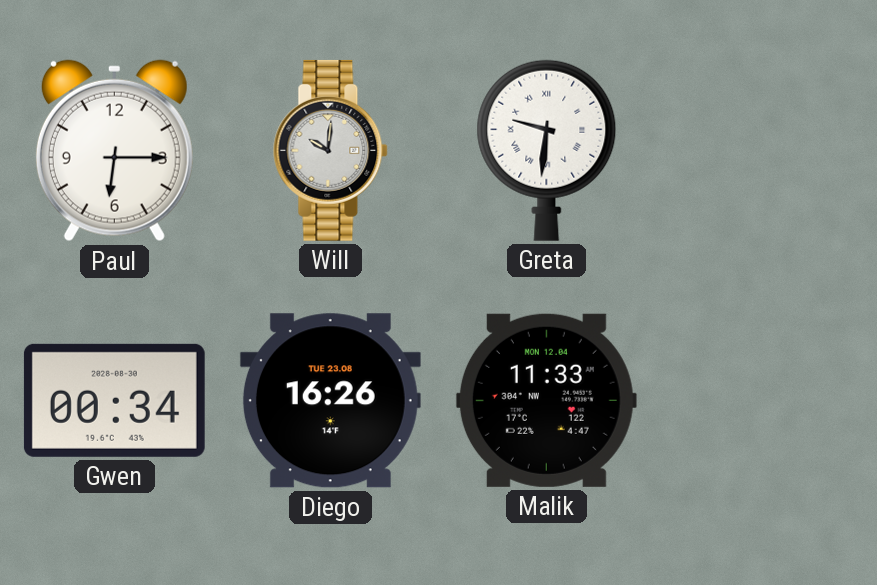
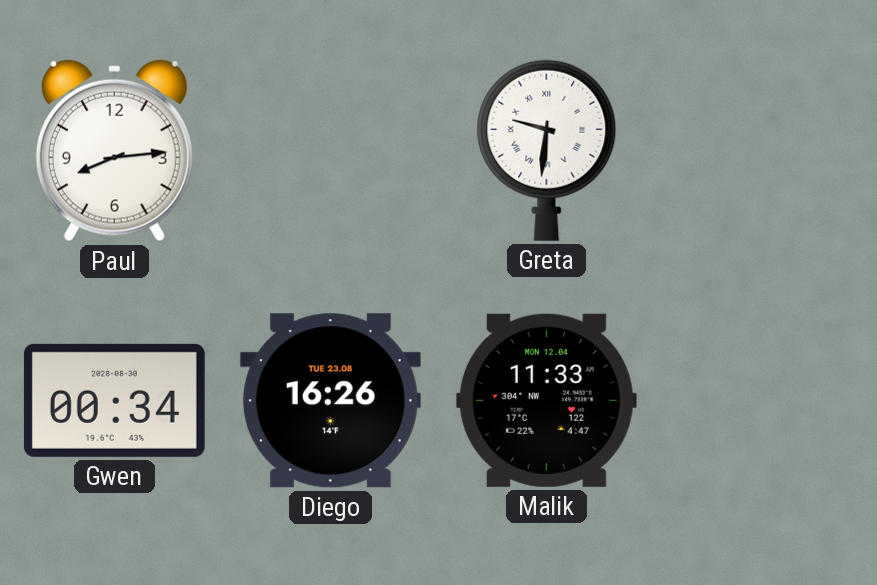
Paul: 6:15 -> 8:14
Will: 10:01 -> none
